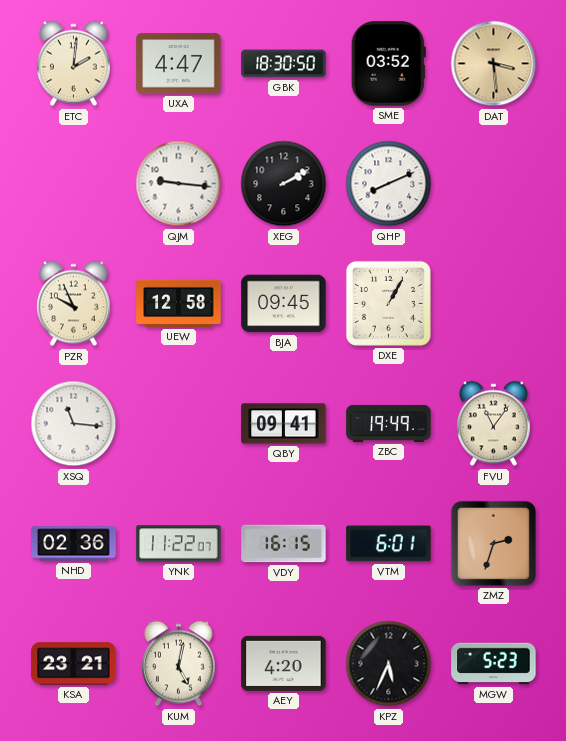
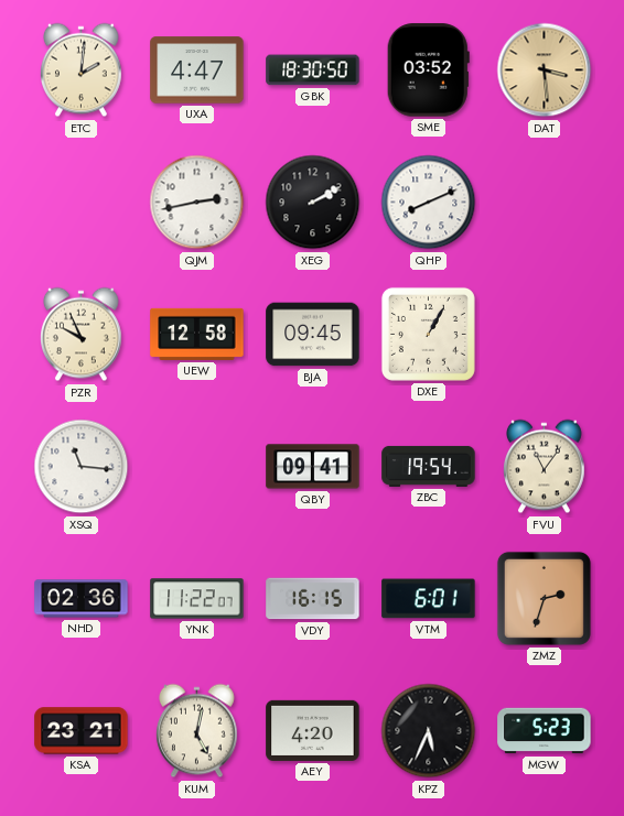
QJM: 9:16 -> 2:43
ZBC: 19:49 -> 19:54
